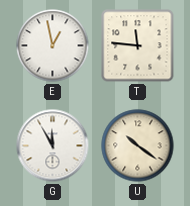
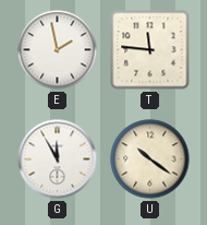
E: 12:58 -> 1:58
